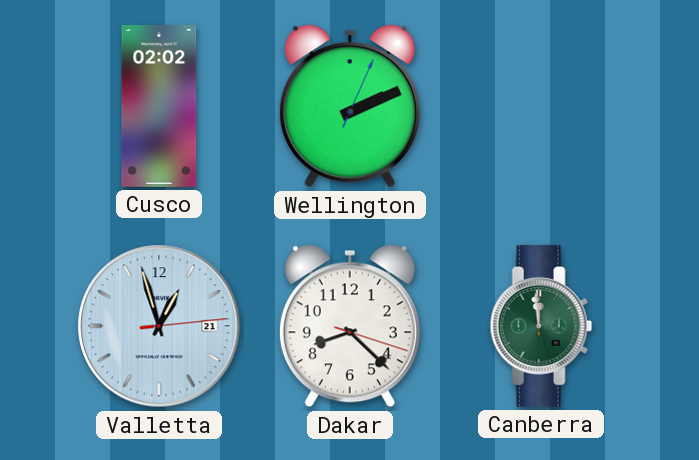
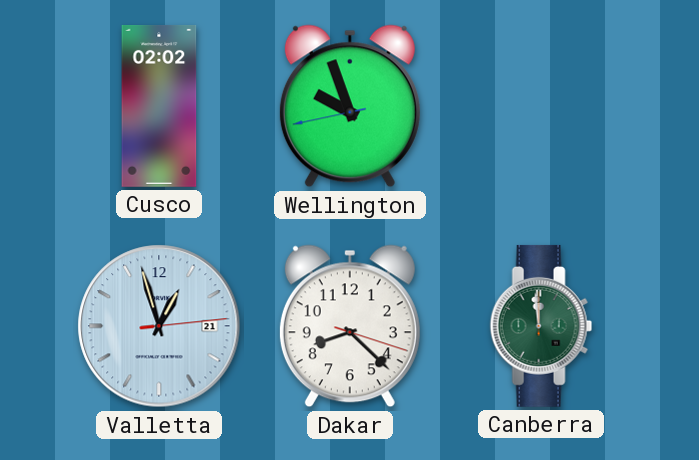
Wellington: 2:11 -> 9:56
